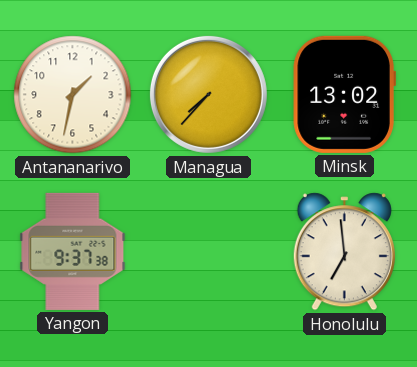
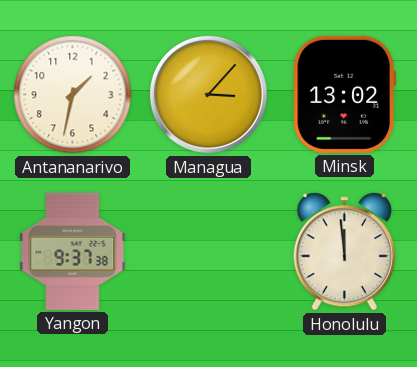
Managua: 7:37 -> 3:07
Honolulu: 6:59 -> 11:59
